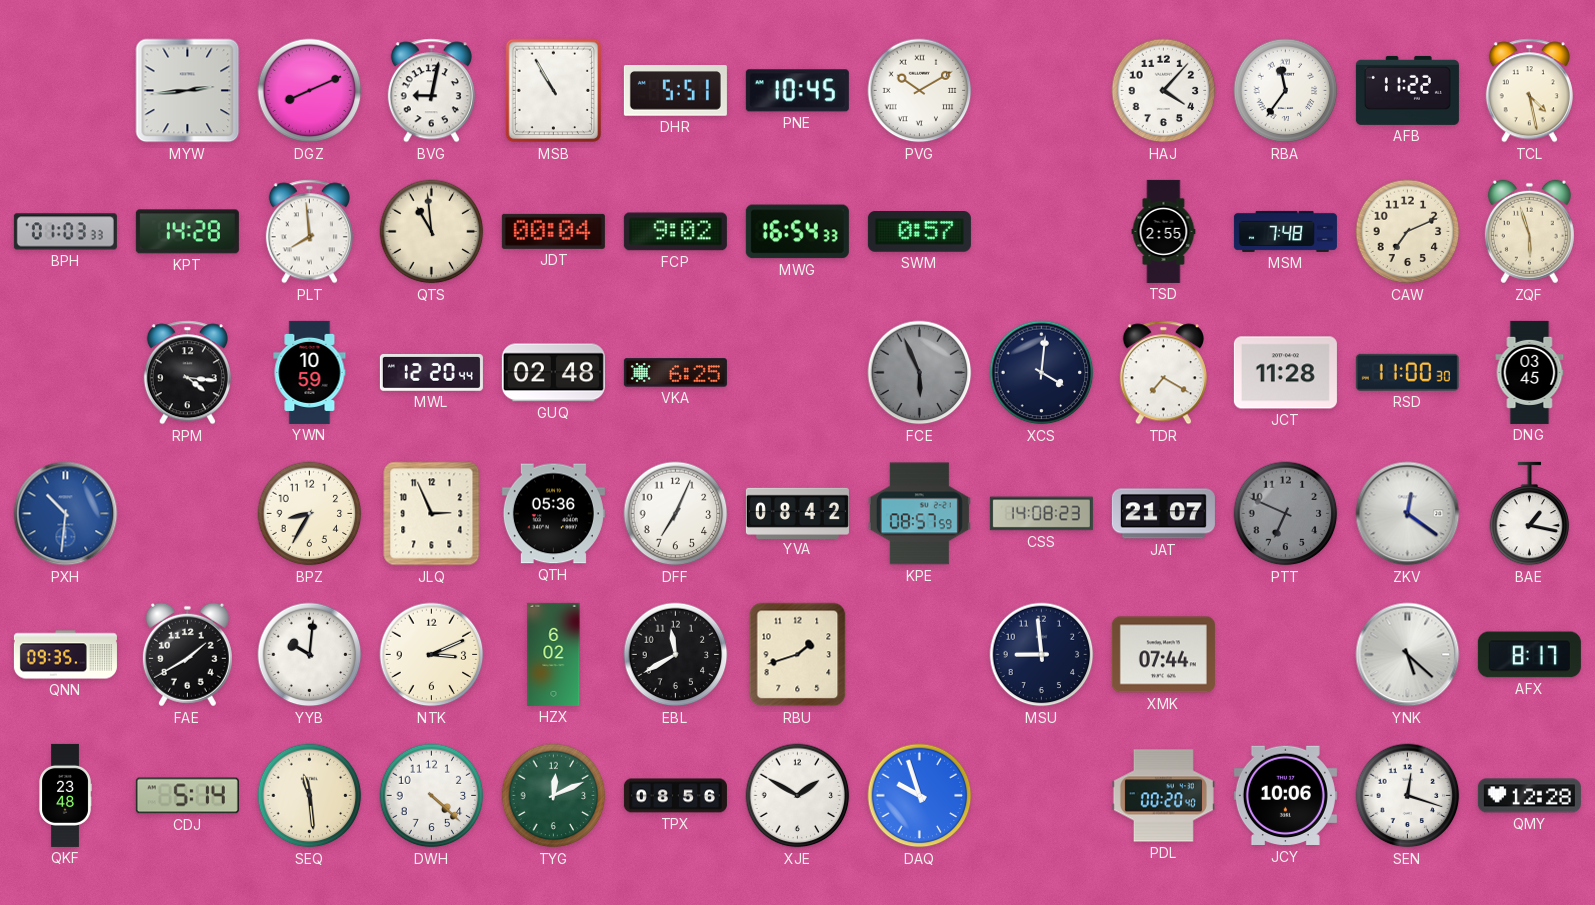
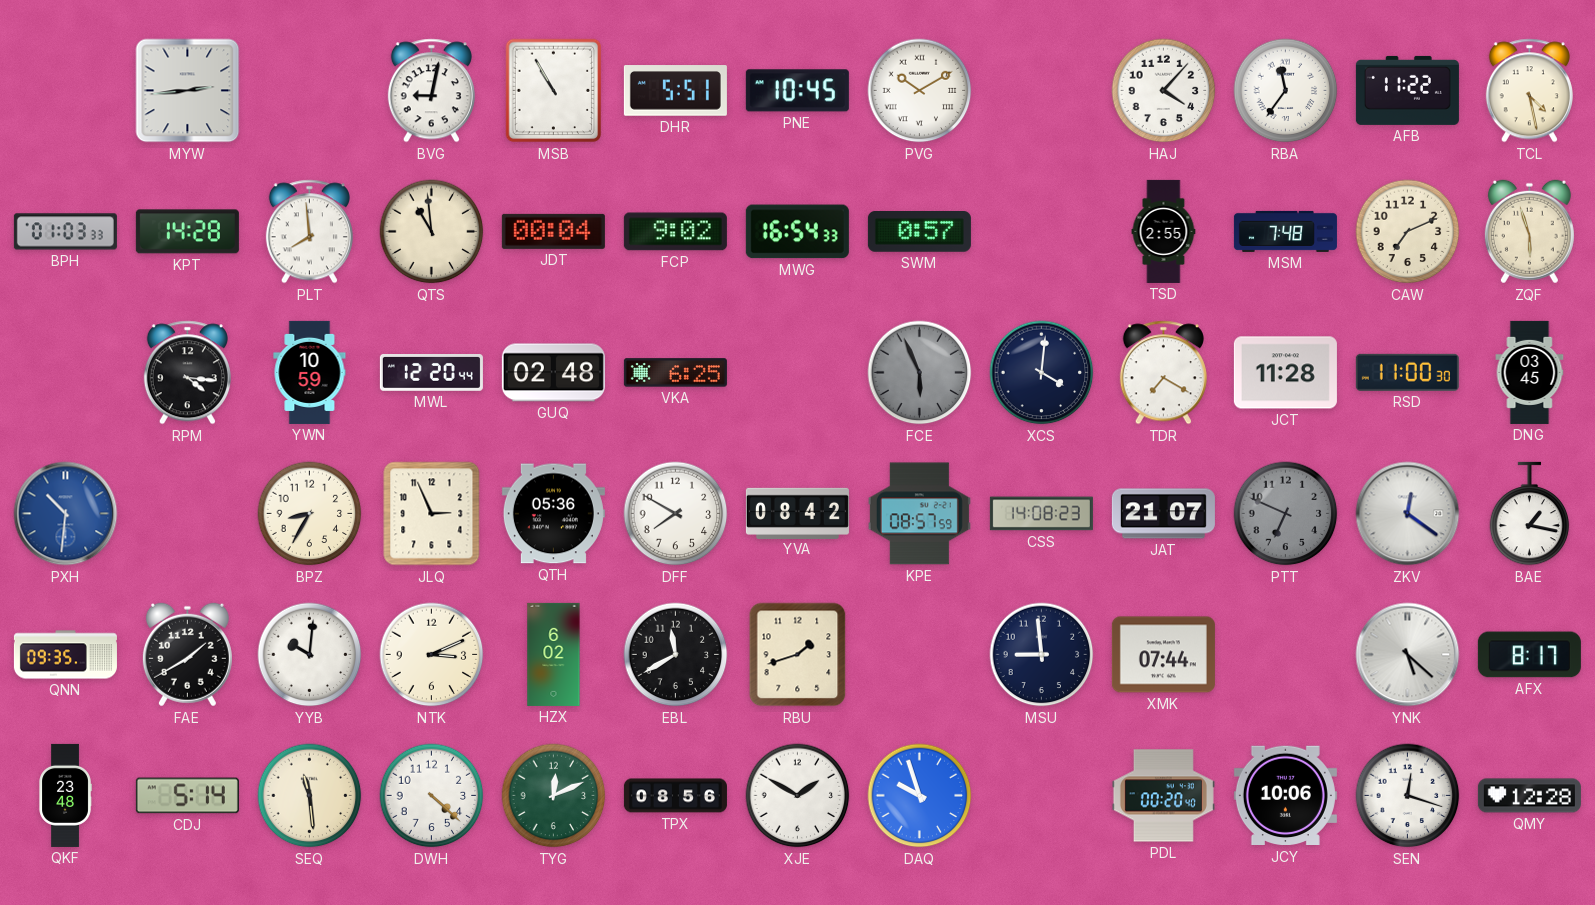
DGZ: 8:11 -> none
DFF: 7:04 -> 7:50
